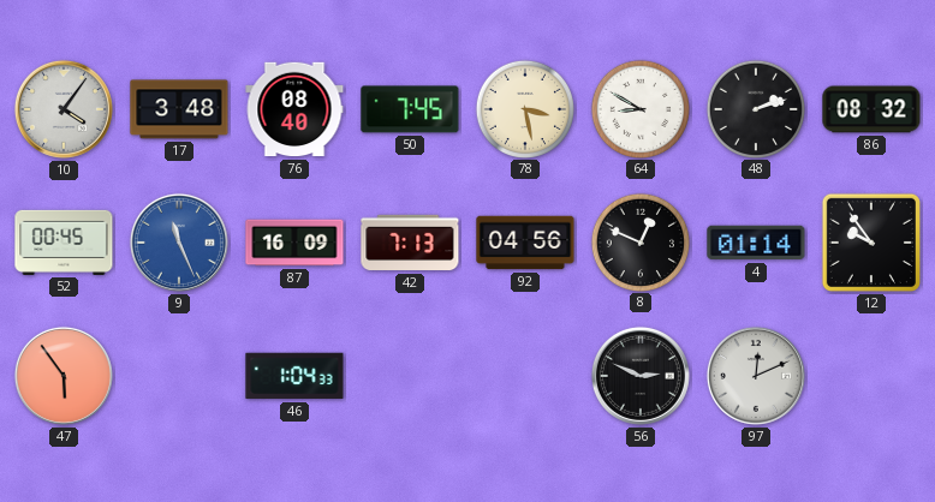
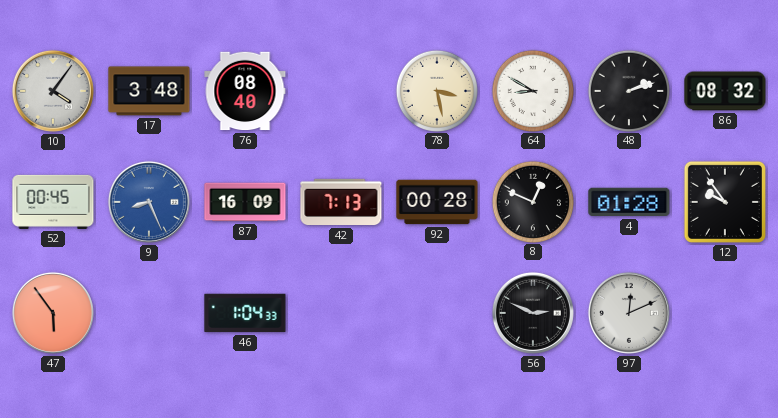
50: 7:45 -> none
9: 11:26 -> 8:26
92: 04:56 -> 00:28
4: 01:14 -> 01:28
